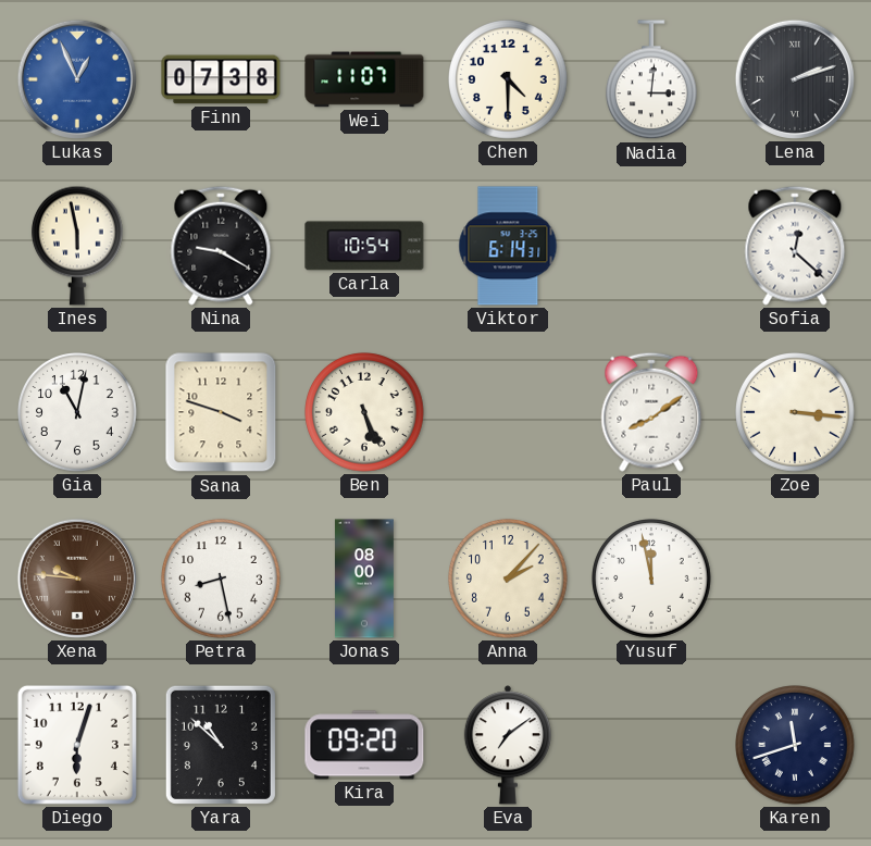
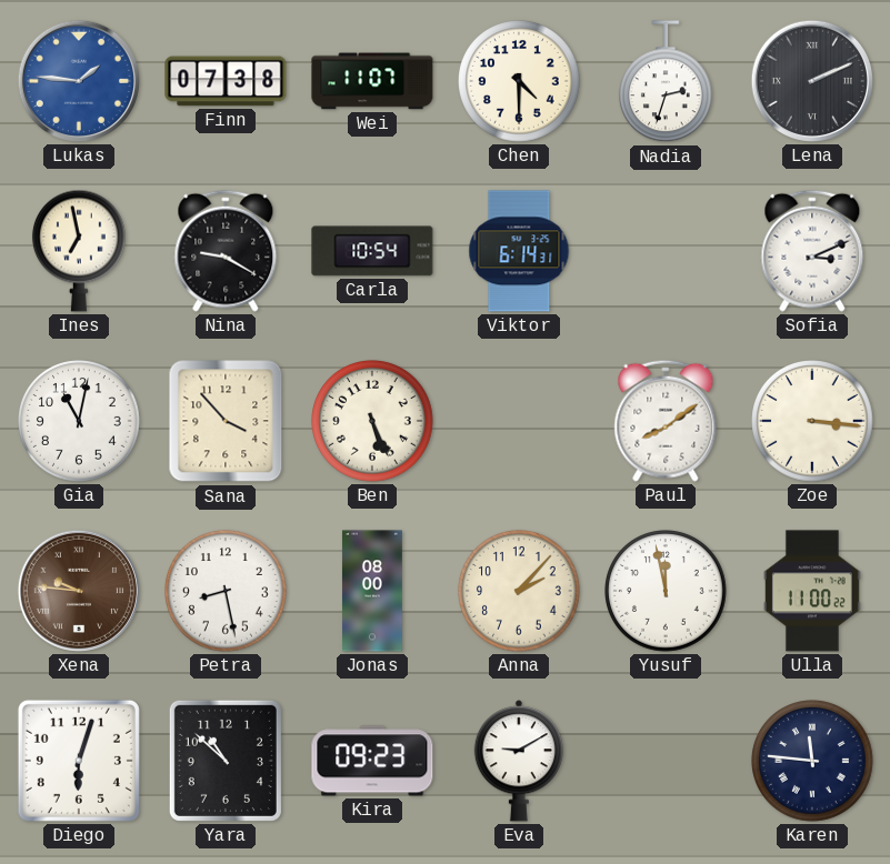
Lukas: 12:56 -> 1:46
Nadia: 3:01 -> 2:33
Lena: 2:12 -> 2:11
Ines: 5:58 -> 6:58
Sofia: 12:22 -> 3:11
Sana: 3:48 -> 3:53
Ulla: none -> 11:00
Kira: 09:20 -> 09:23
Eva: 7:09 -> 9:10
Karen: 11:42 -> 11:46
